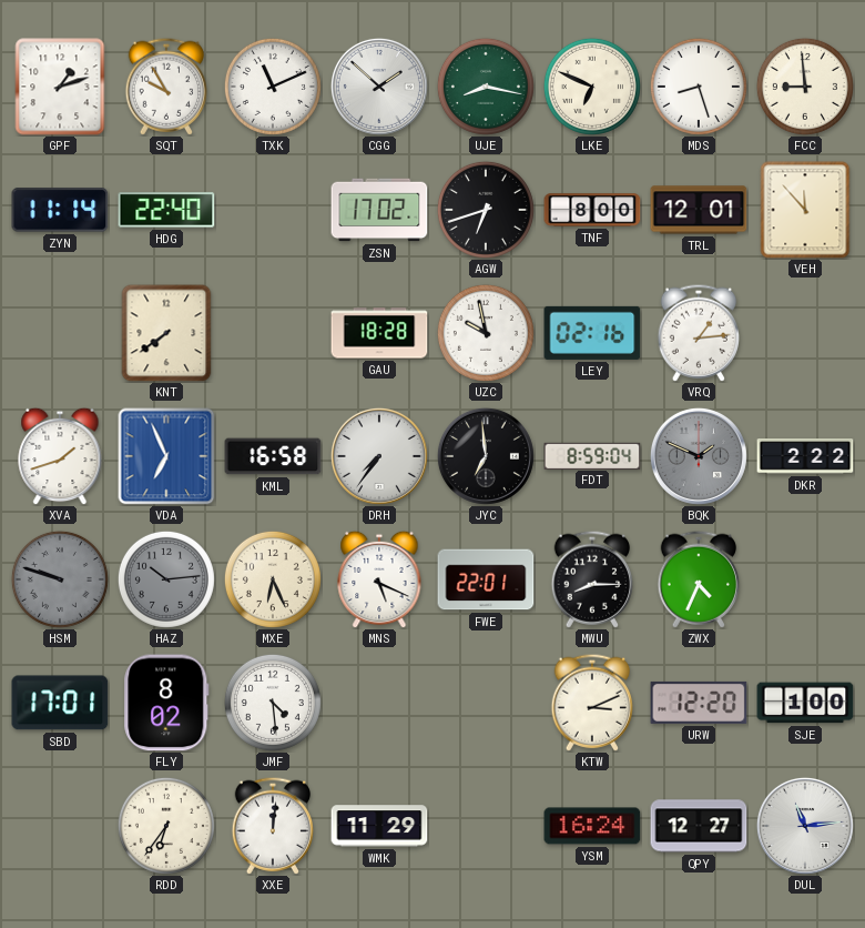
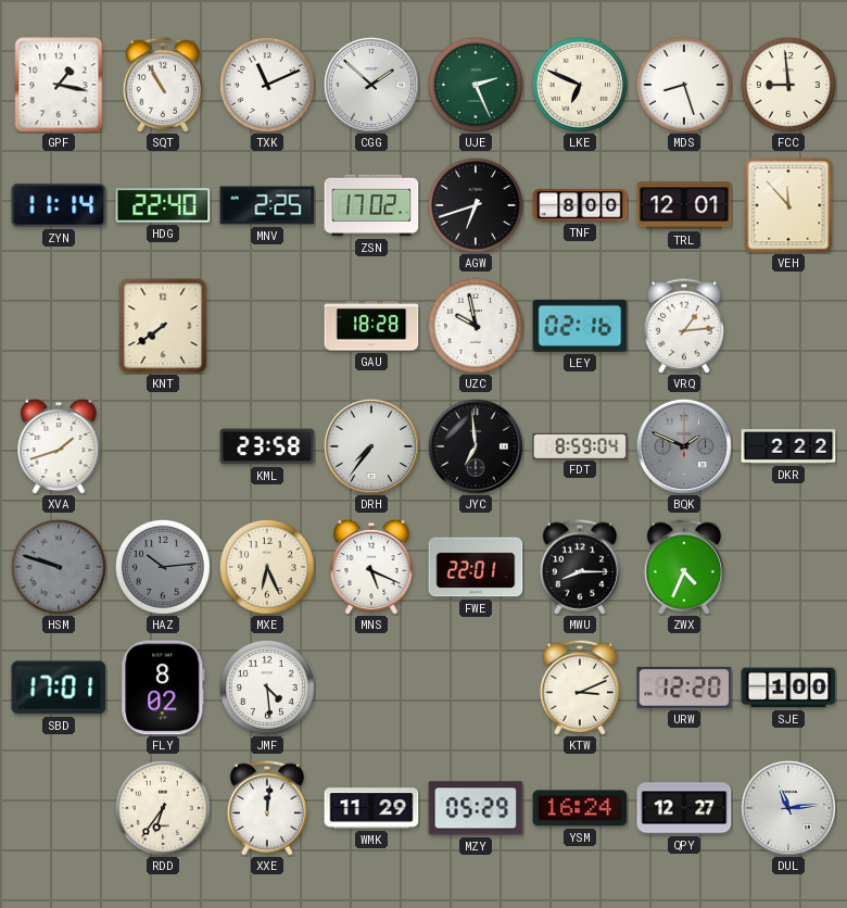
GPF: 1:12 -> 1:17
SQT: 9:55 -> 10:55
UJE: 8:17 -> 2:26
MNV: none -> 2:25
VDA: 6:56 -> none
KML: 16:58 -> 23:58
MZY: none -> 05:29
